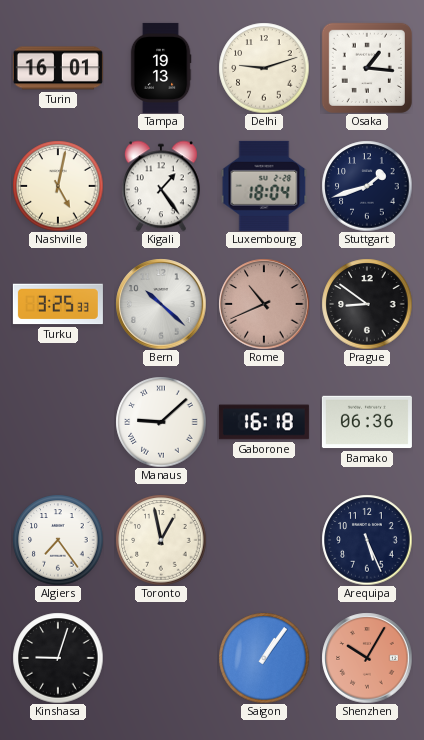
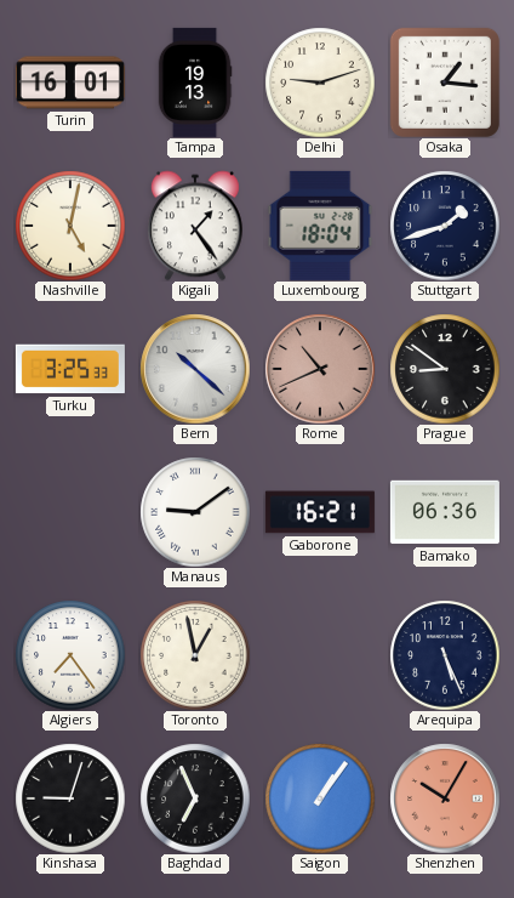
Manaus: 9:08 -> 9:09
Gaborone: 16:18 -> 16:21
Baghdad: none -> 6:56
